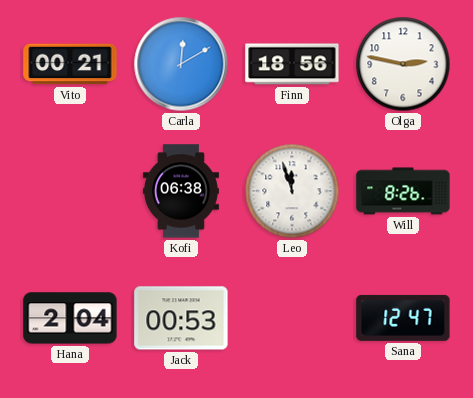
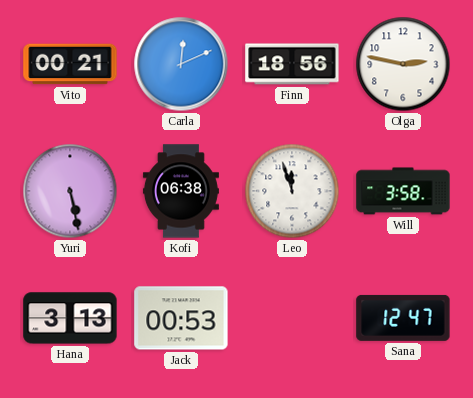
Carla: 12:10 -> 12:11
Yuri: none -> 5:28
Will: 8:26 -> 3:58
Hana: 2:04 -> 3:13
